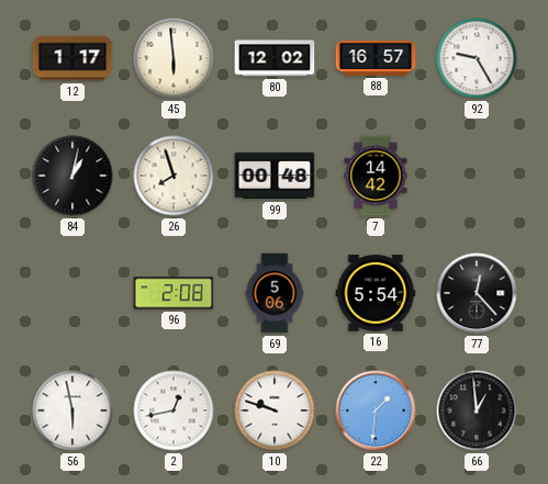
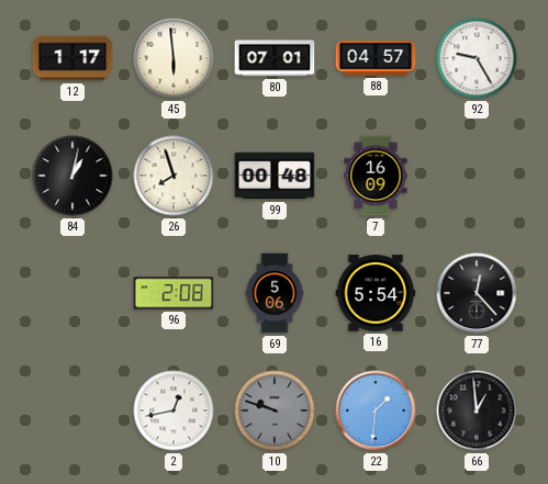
80: 12:02 -> 07:01
88: 16:57 -> 04:57
7: 14:42 -> 16:09
56: 5:58 -> none
10 dial: white -> grey
